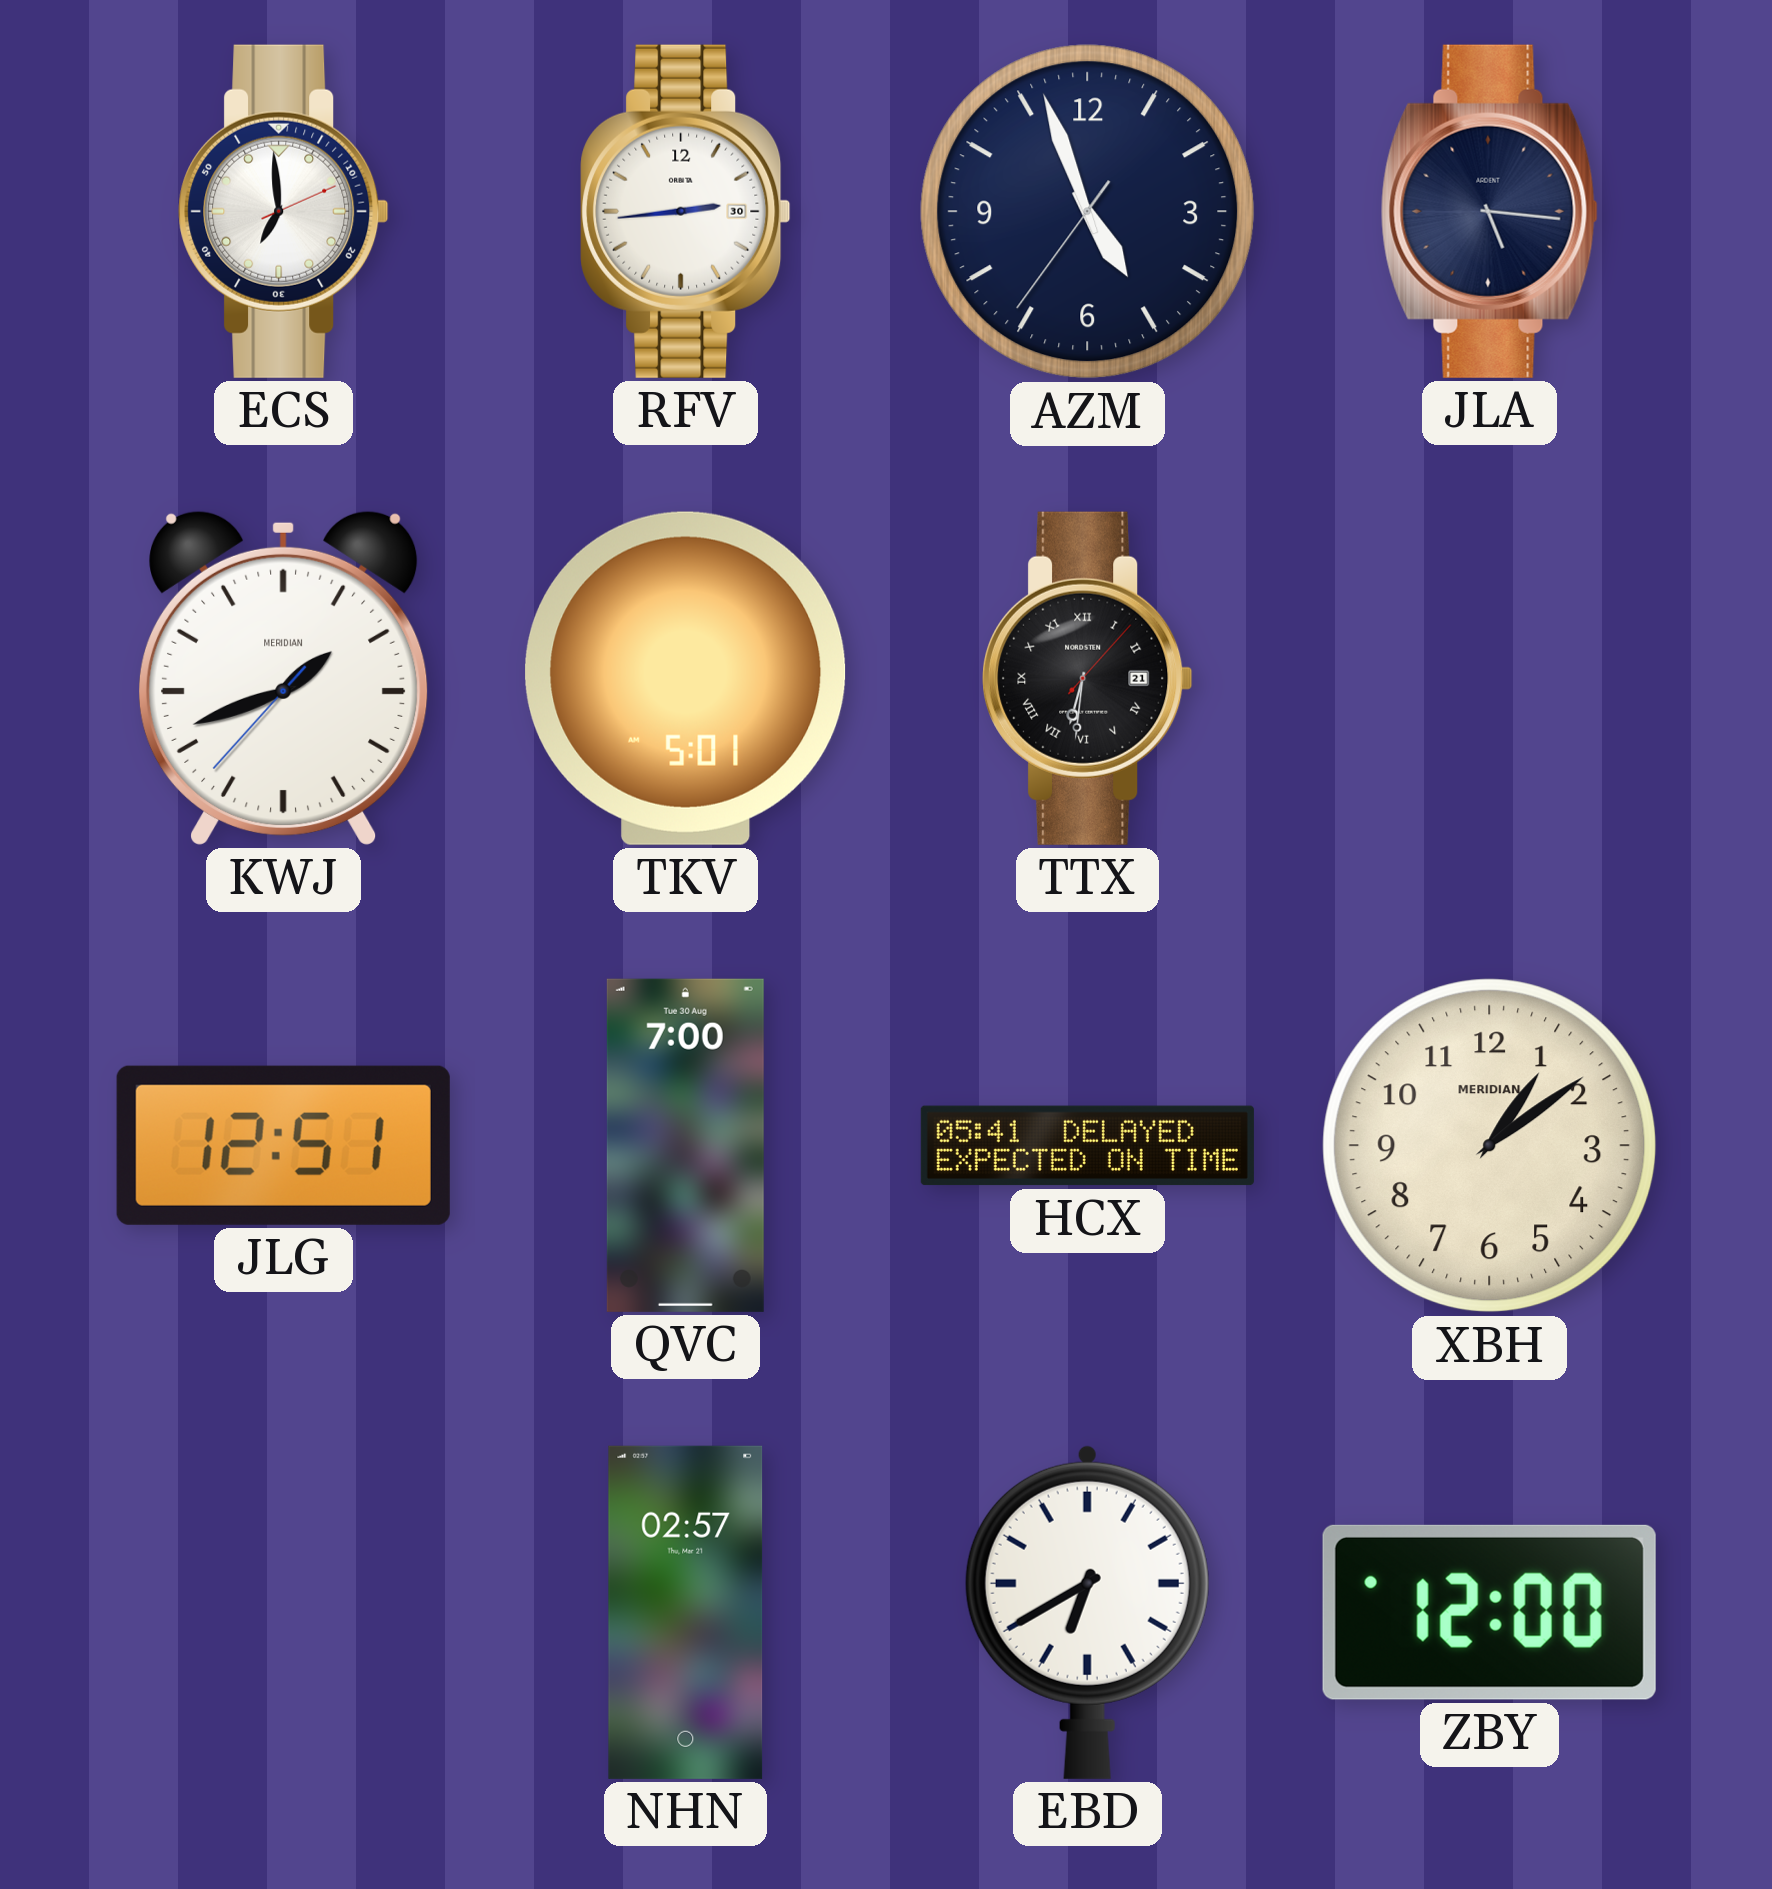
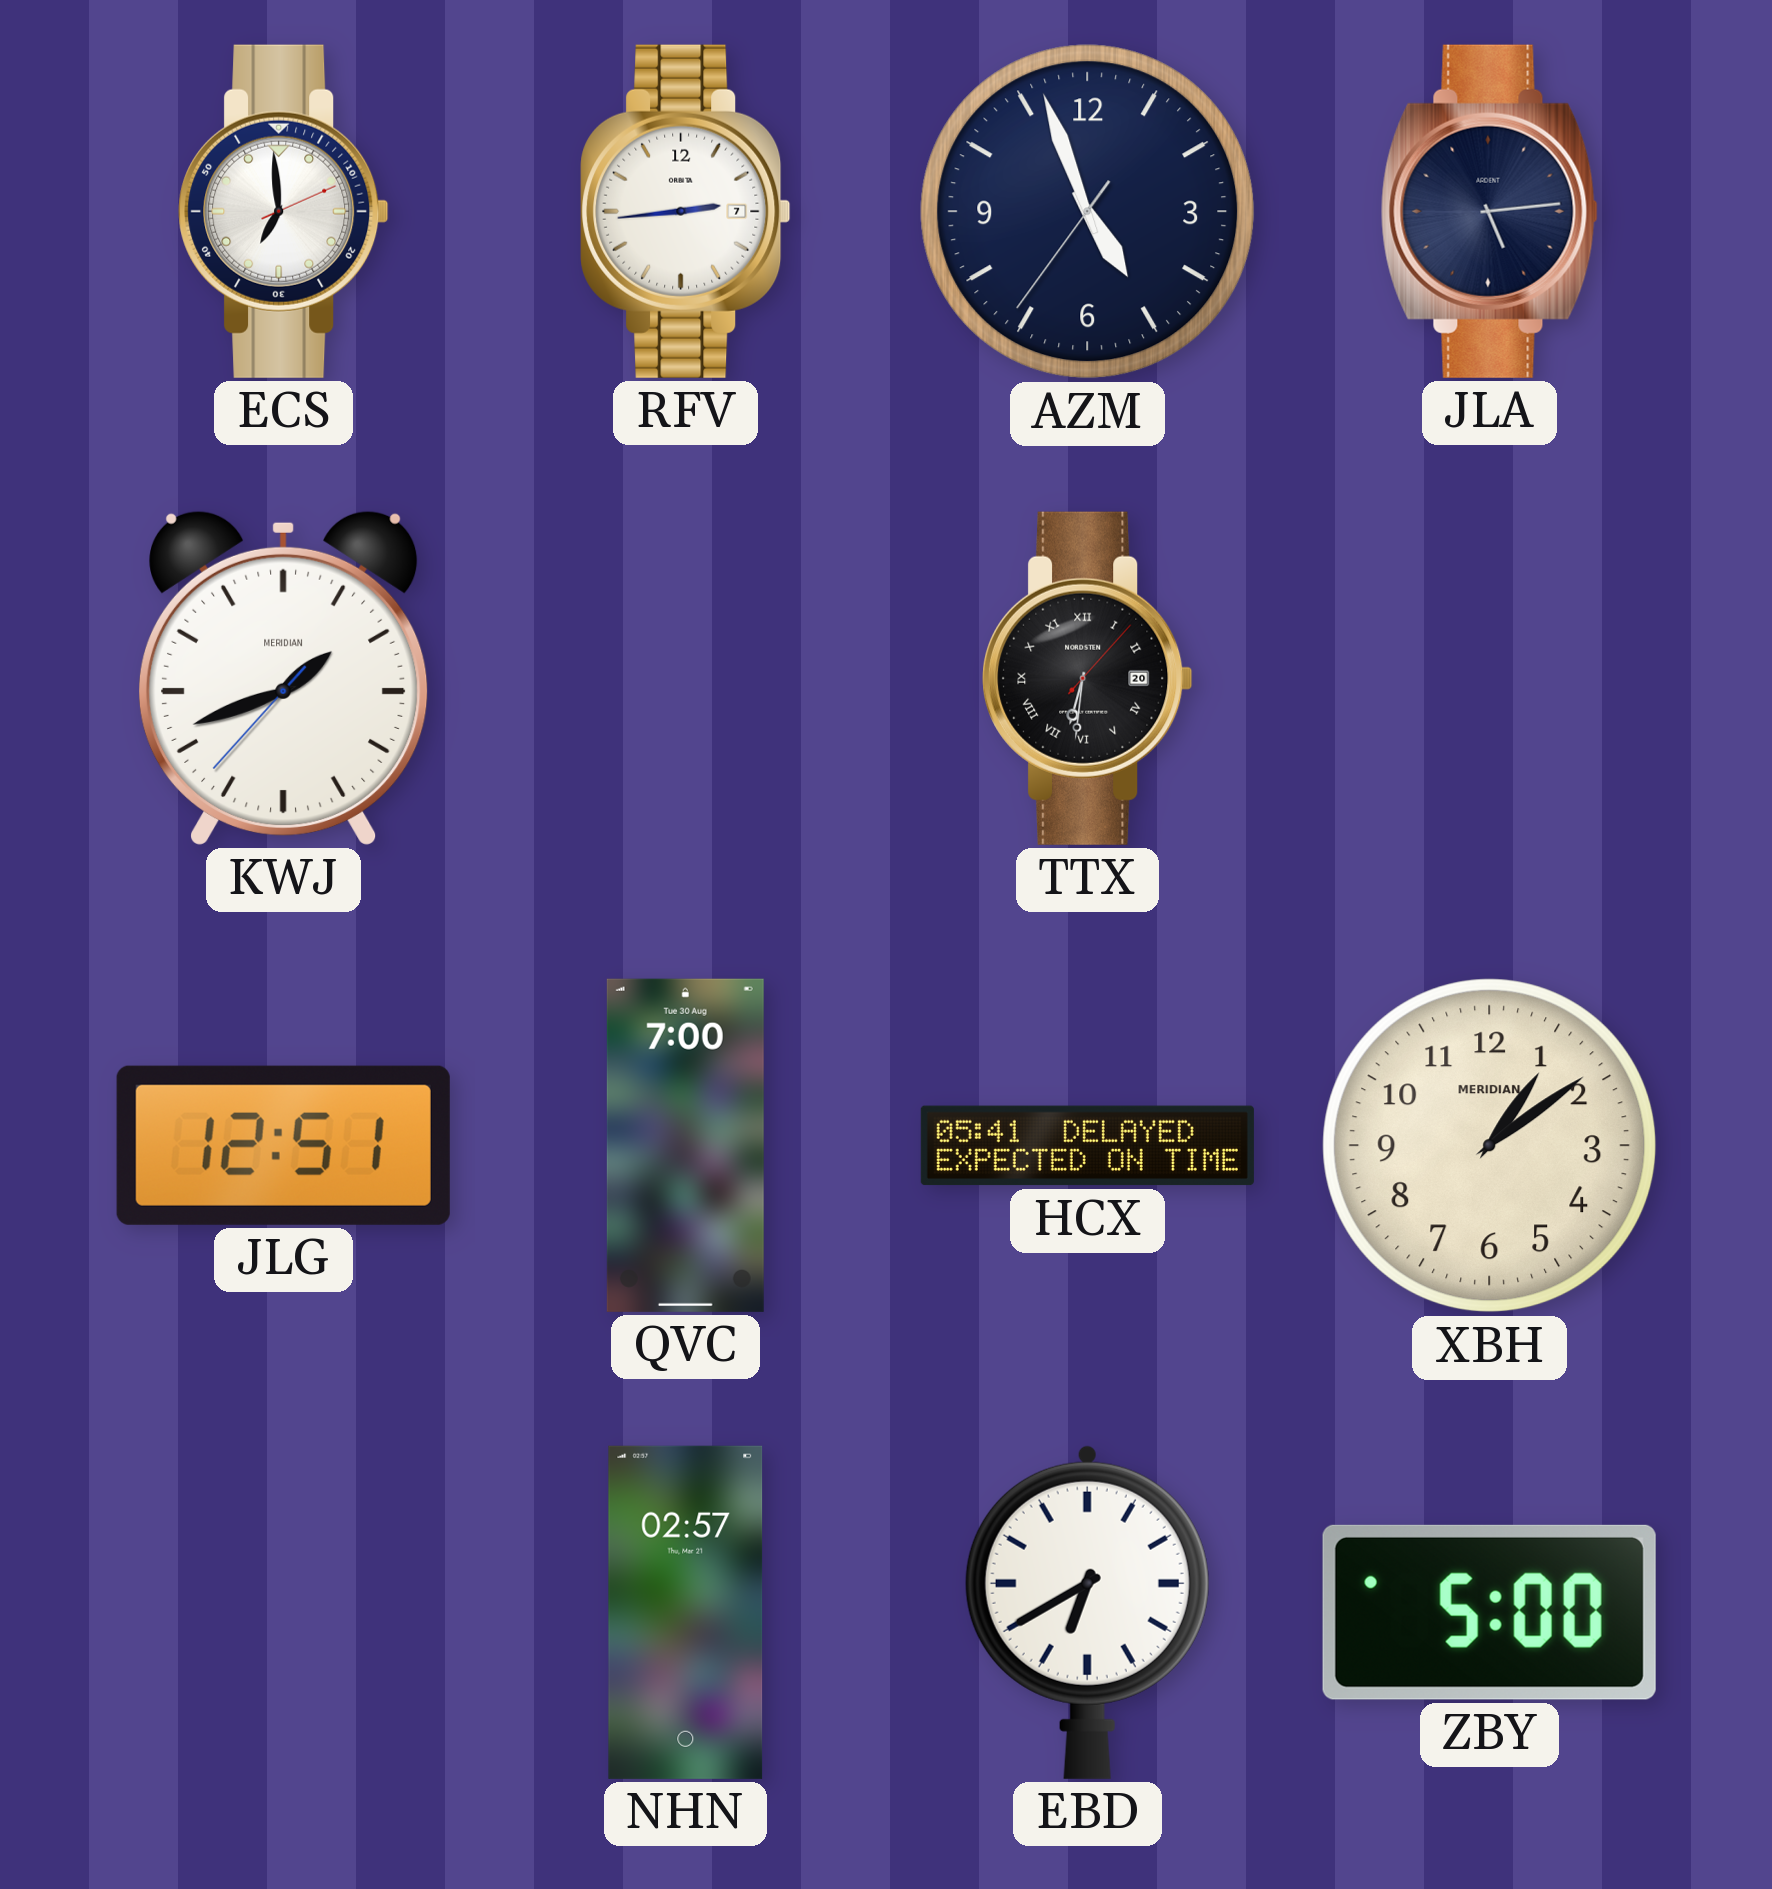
RFV date: 30 -> 7
JLA: 5:16 -> 5:14
TKV: 5:01 -> none
TTX date: 21 -> 20
ZBY: 12:00 -> 5:00
